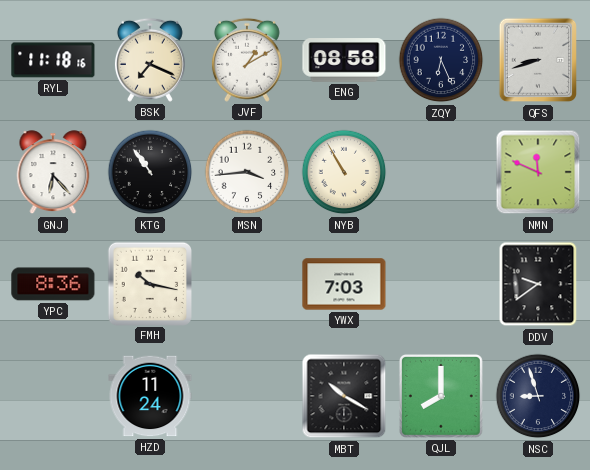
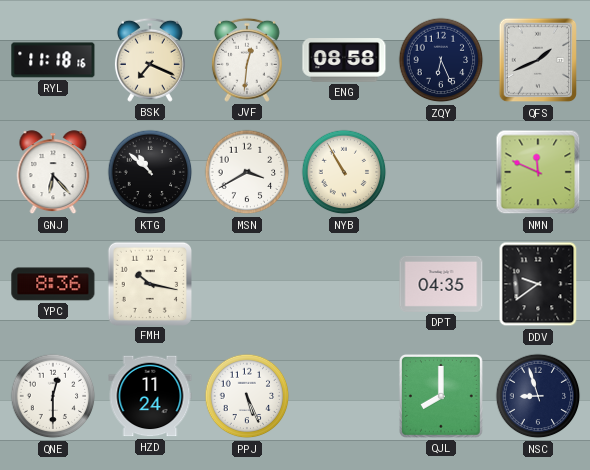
JVF: 1:10 -> 12:31
QFS: 8:42 -> 1:41
KTG: 10:54 -> 10:52
MSN: 3:44 -> 3:40
YWX: 7:03 -> none
DPT: none -> 04:35
QNE: none -> 12:30
PPJ: none -> 5:26
MBT: 10:20 -> none
